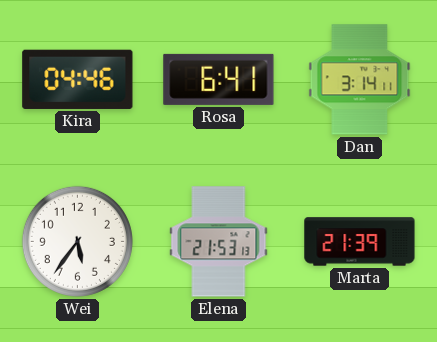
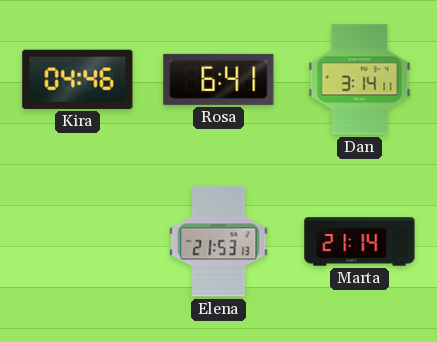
Wei: 5:36 -> none
Marta: 21:39 -> 21:14
